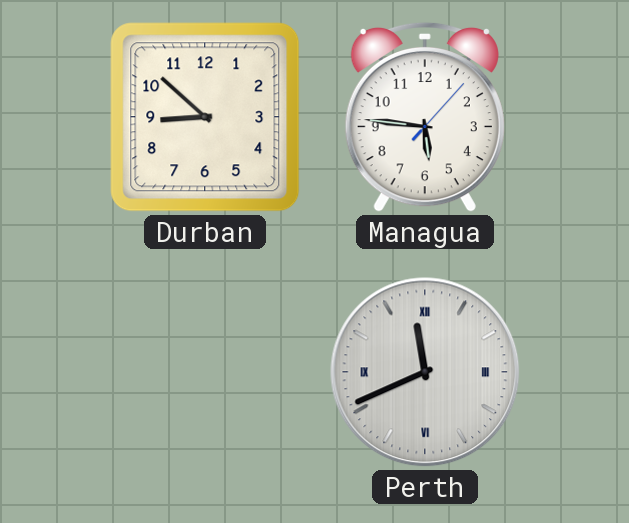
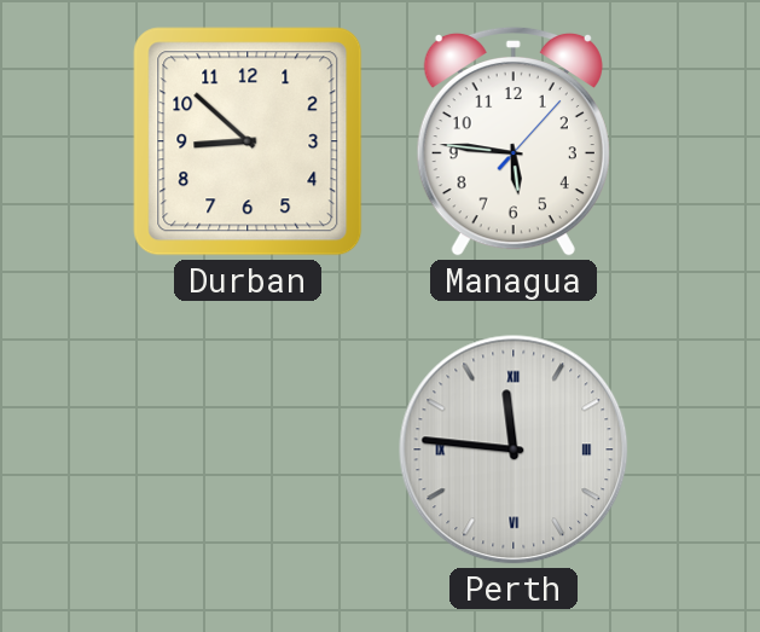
Perth: 11:41 -> 11:46
